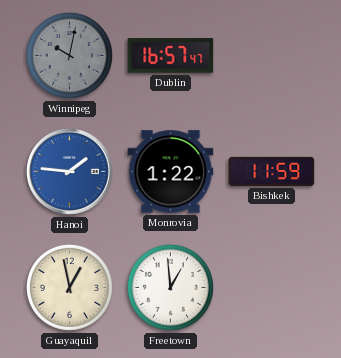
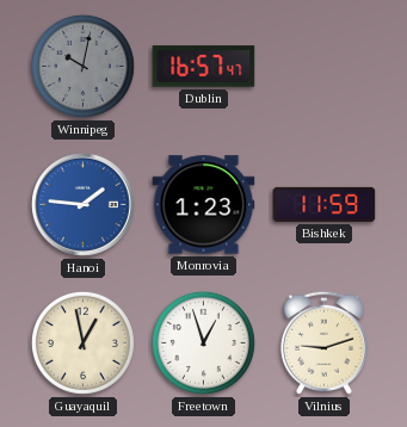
Monrovia: 1:22 -> 1:23
Freetown: 12:59 -> 12:57
Vilnius: none -> 9:12
